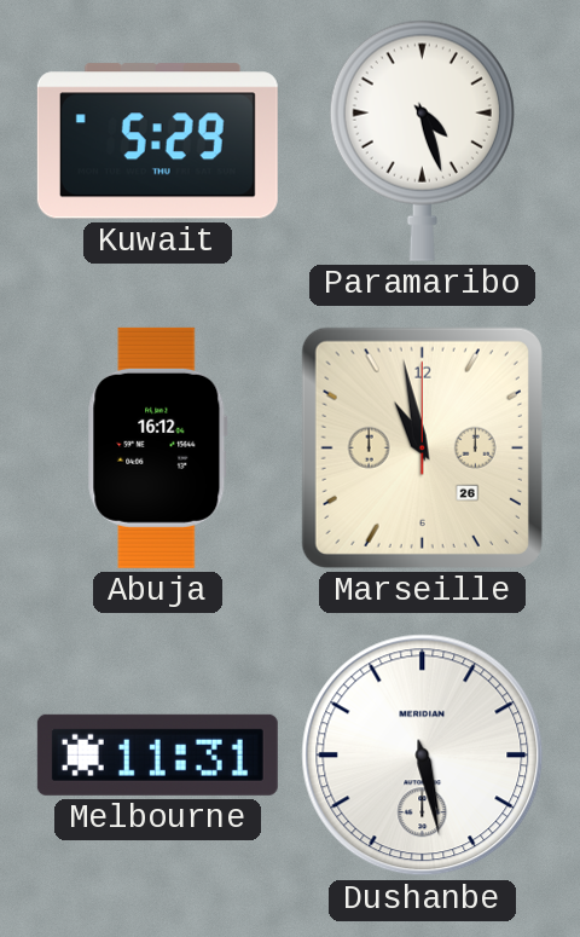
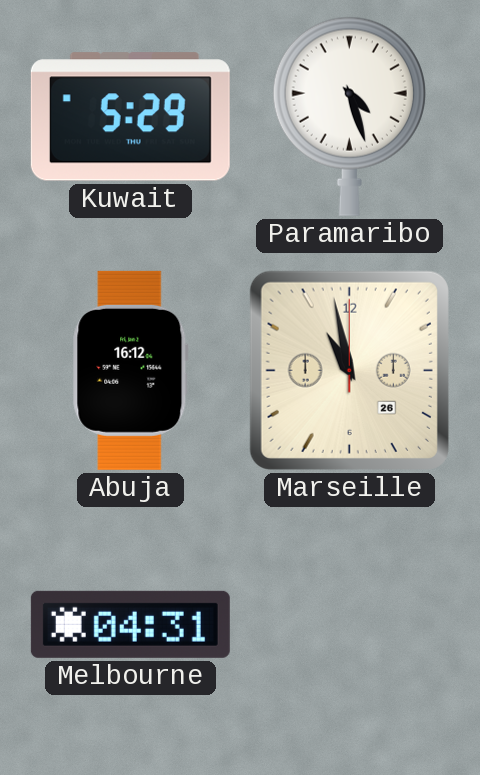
Melbourne: 11:31 -> 04:31
Dushanbe: 5:28 -> none
